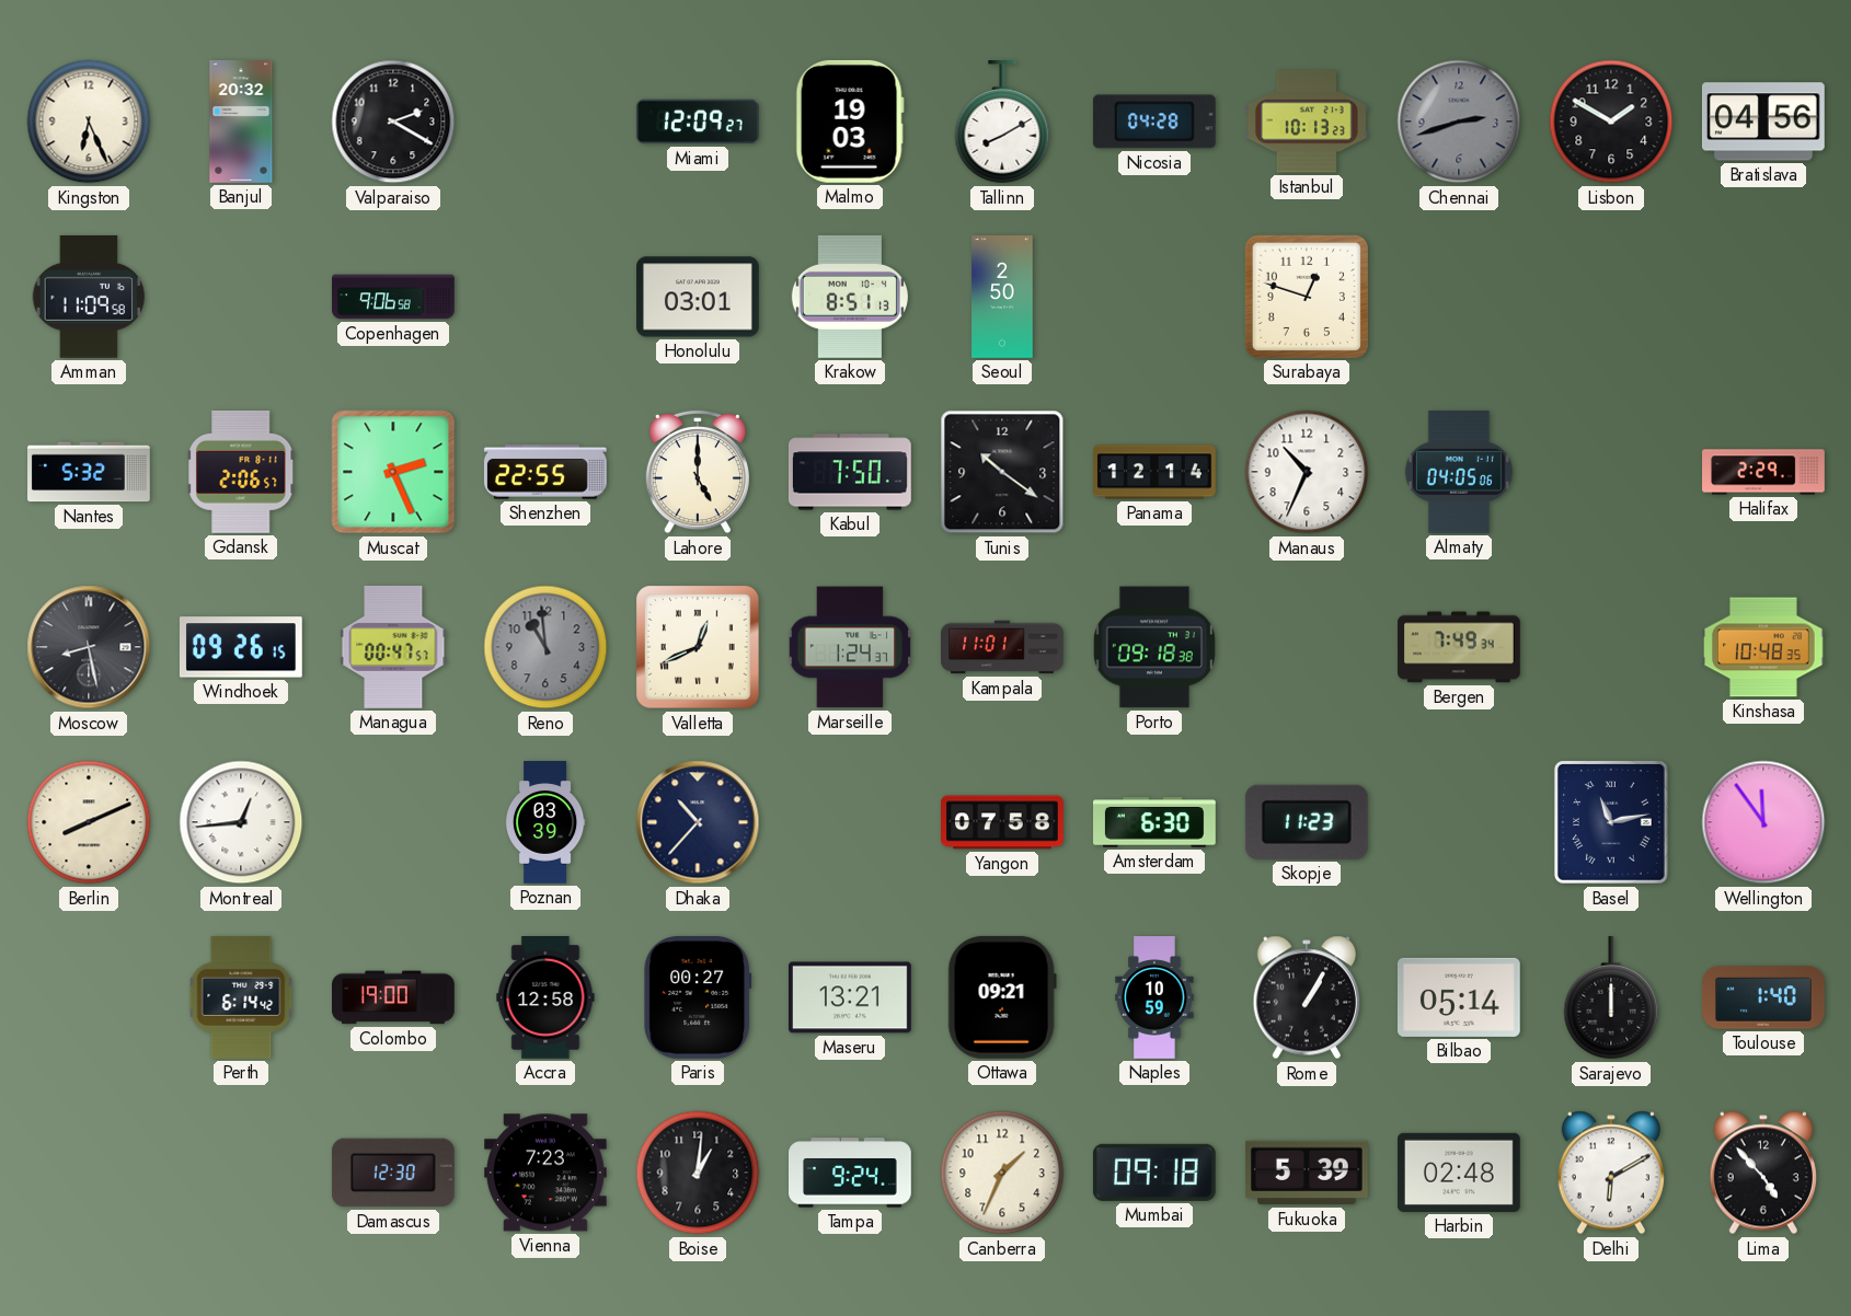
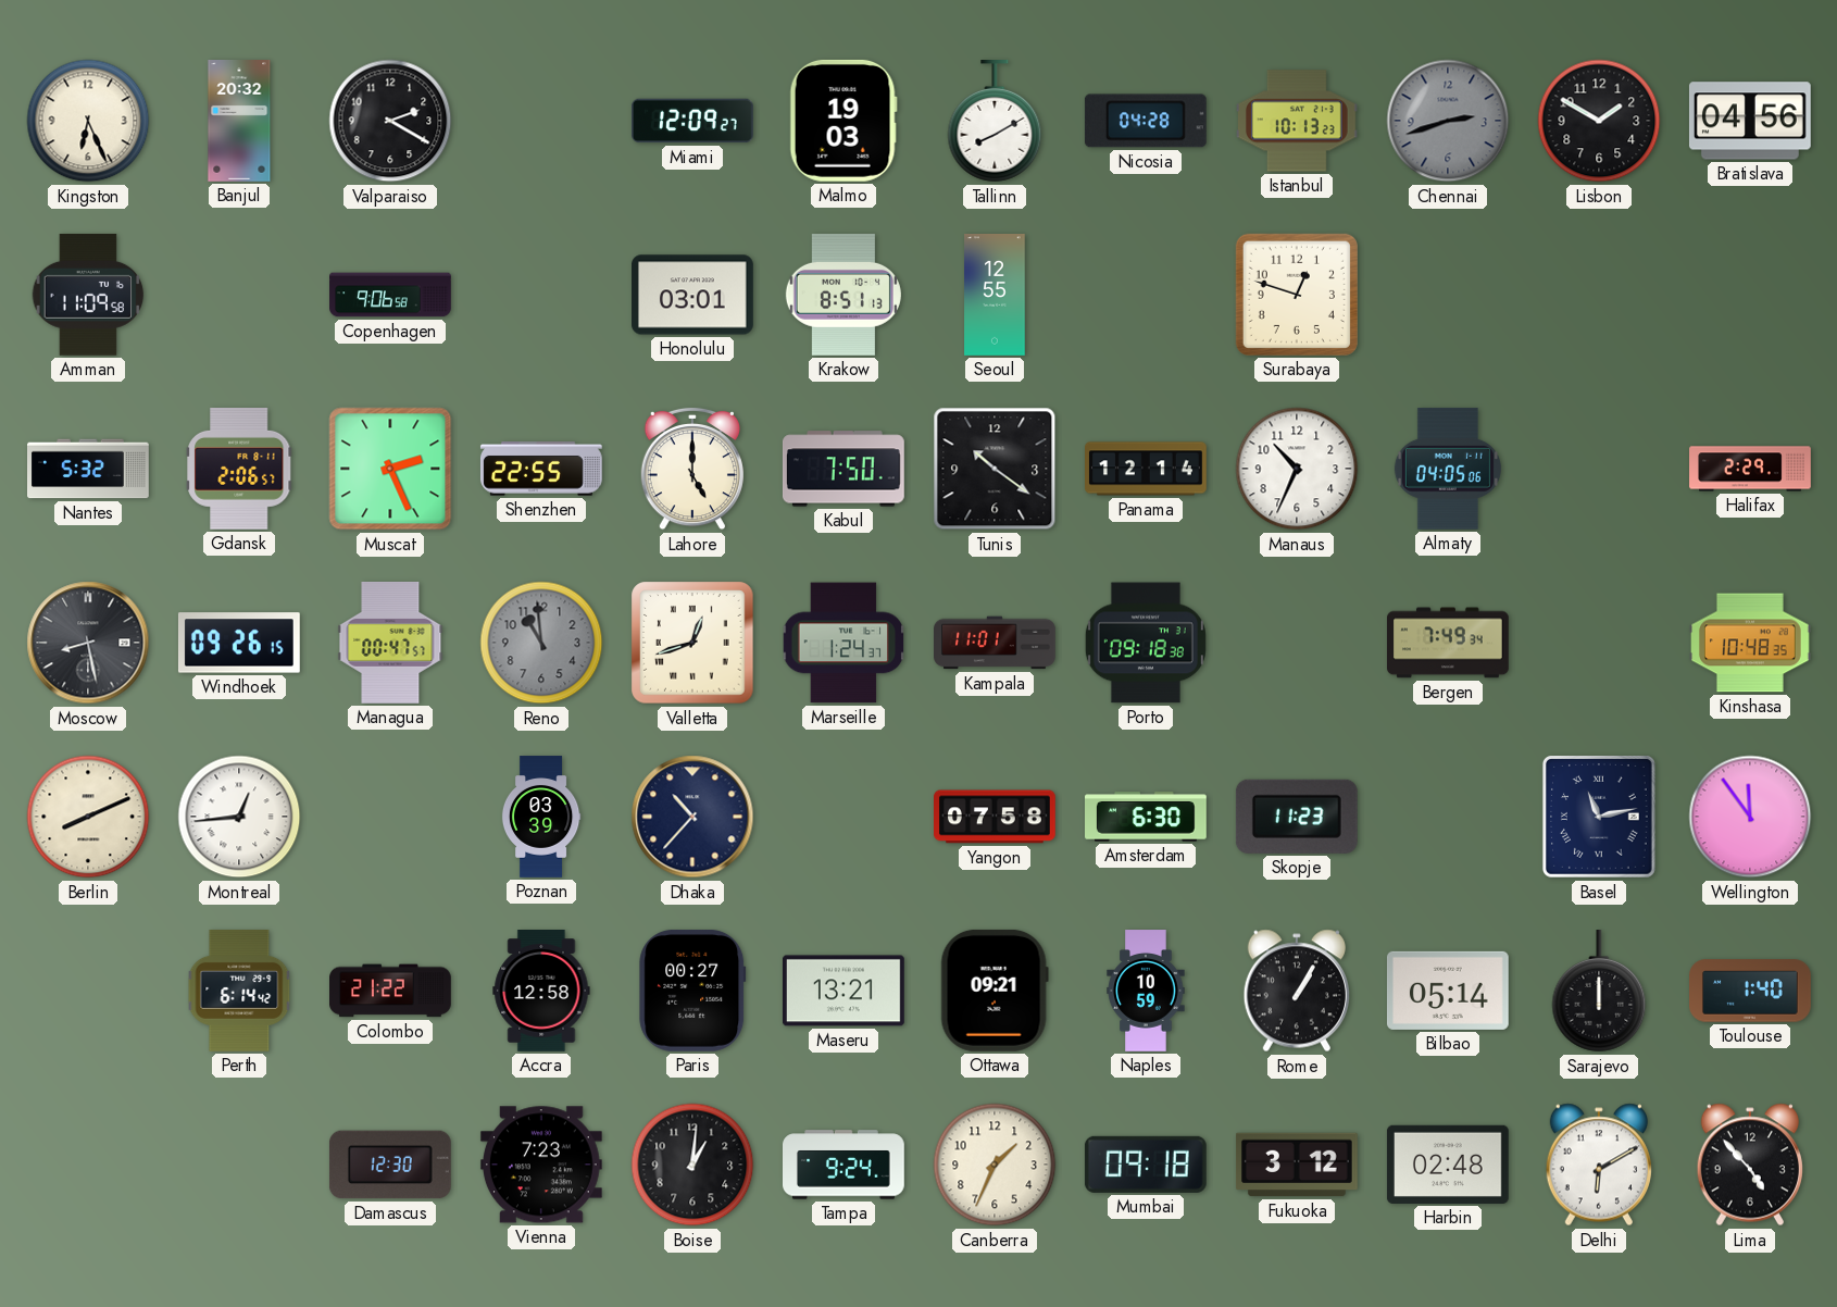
Seoul: 2:50 -> 12:55
Valletta: 12:41 -> 12:42
Colombo: 19:00 -> 21:22
Fukuoka: 5:39 -> 3:12
